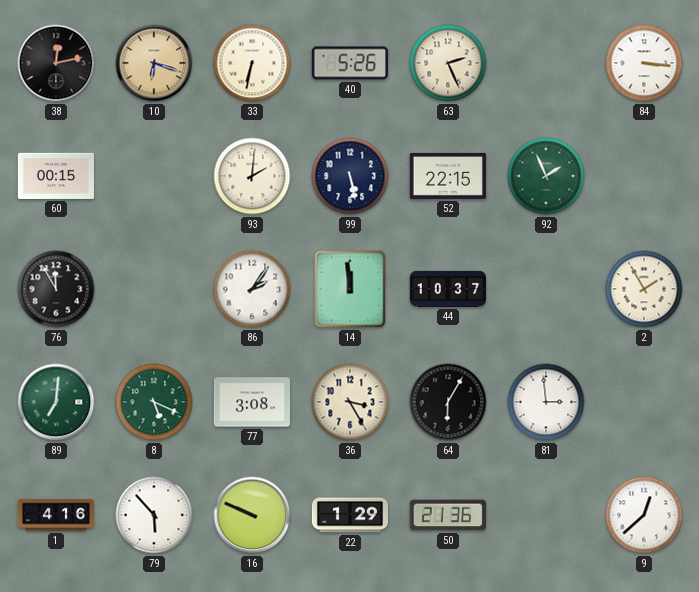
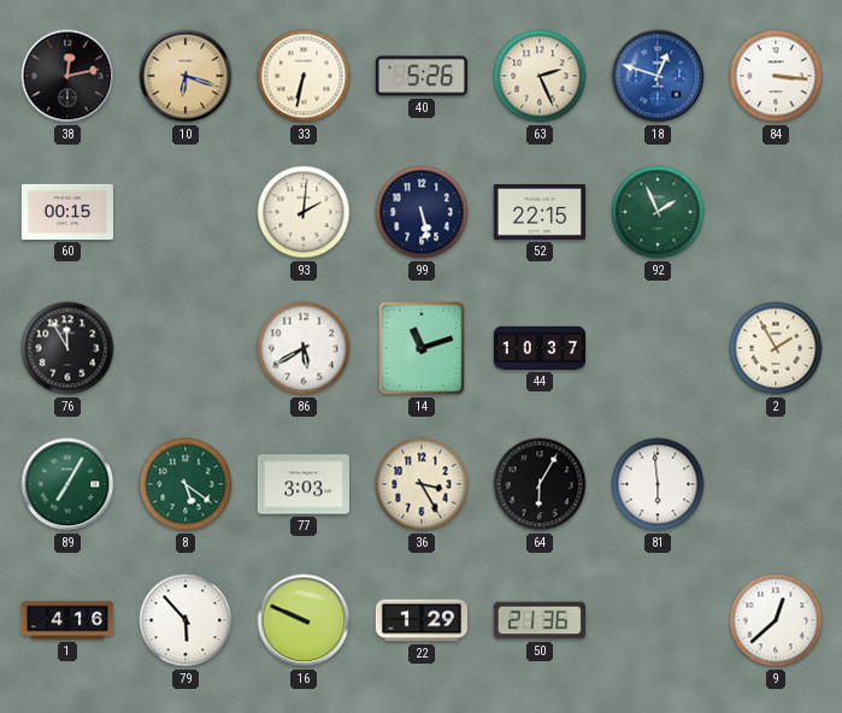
18: none -> 12:48
86: 2:06 -> 5:40
14: 11:59 -> 11:12
89: 7:01 -> 7:05
8: 5:19 -> 5:21
77: 3:08 -> 3:03
81: 2:59 -> 5:59
